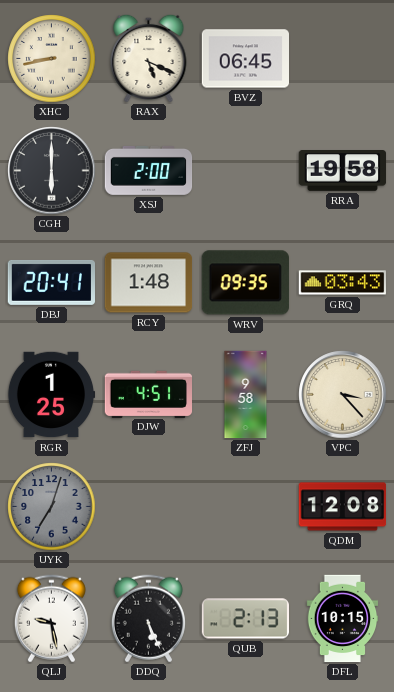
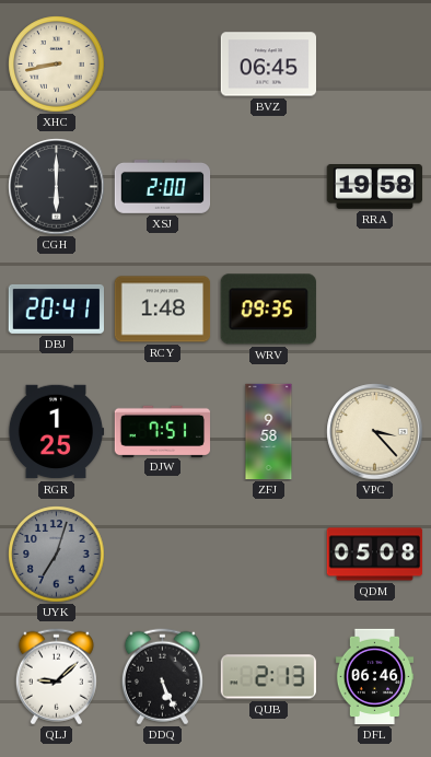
RAX: 5:19 -> none
GRQ: 03:43 -> none
DJW: 4:51 -> 7:51
QDM: 12:08 -> 05:08
QLJ: 9:28 -> 9:08
DFL: 10:15 -> 06:46
